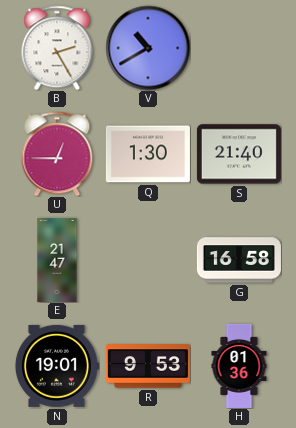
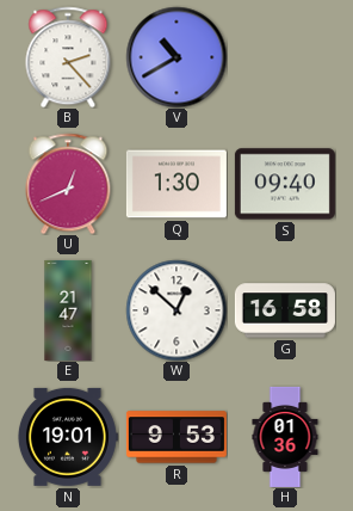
B: 2:25 -> 2:23
U: 12:45 -> 12:41
S: 21:40 -> 09:40
W: none -> 12:52
